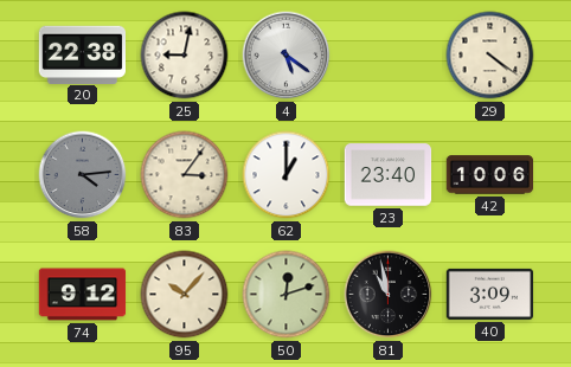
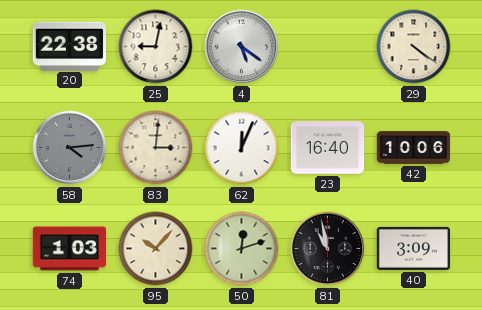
83: 3:06 -> 3:01
62: 1:00 -> 12:04
23: 23:40 -> 16:40
74: 9:12 -> 1:03
